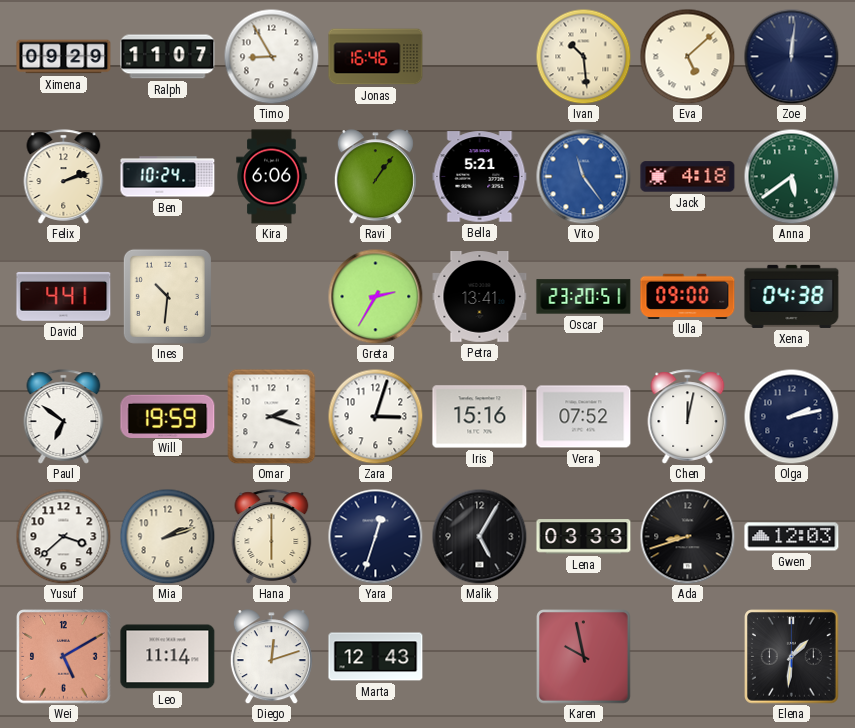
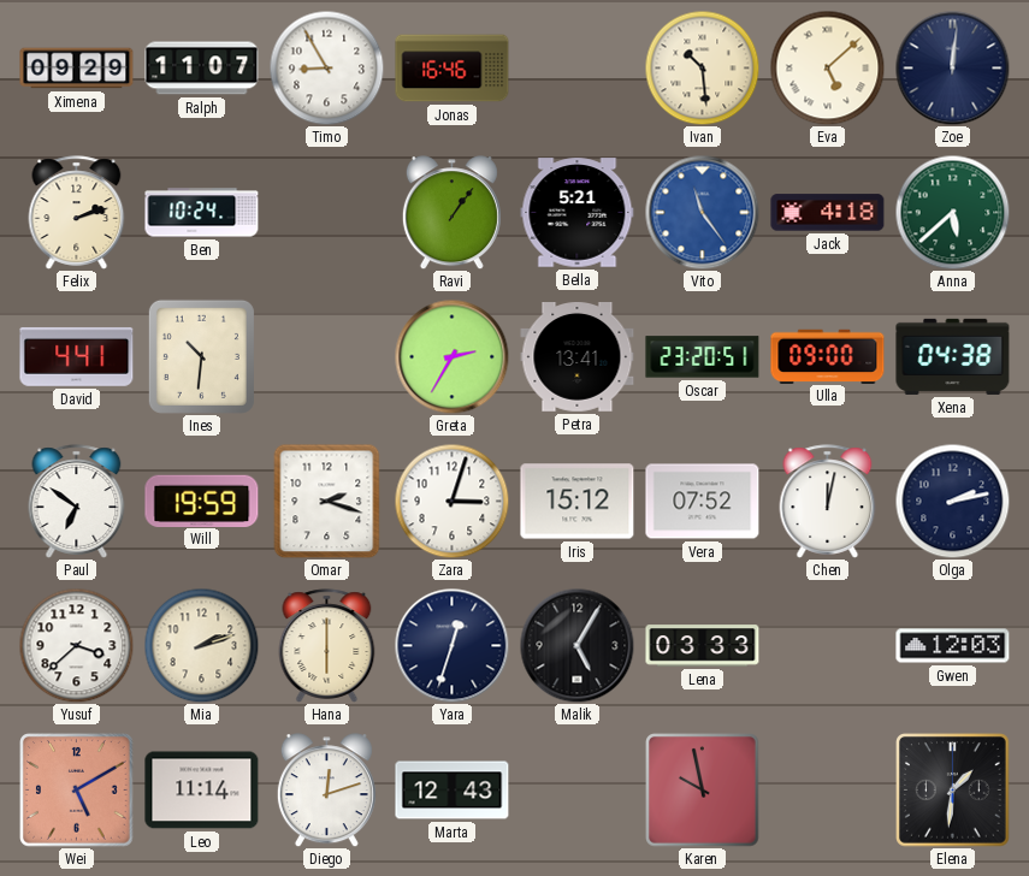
Kira: 6:06 -> none
Anna: 5:39 -> 5:38
Iris: 15:16 -> 15:12
Ada: 8:42 -> none
